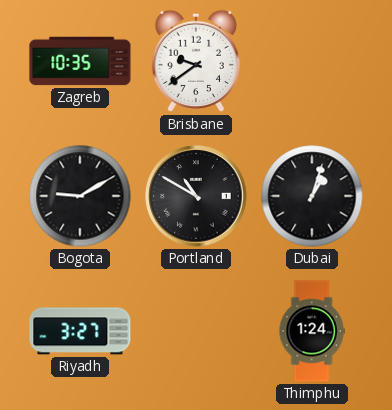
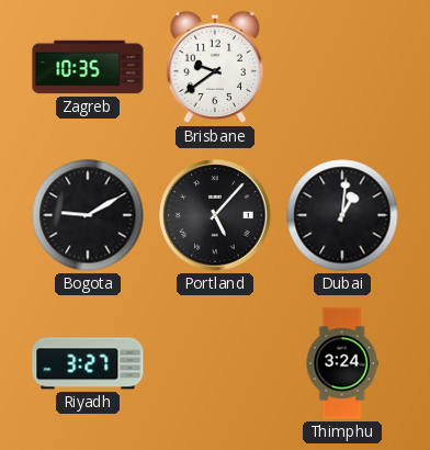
Portland: 10:50 -> 5:07
Dubai: 1:03 -> 1:01
Thimphu: 1:24 -> 3:24
